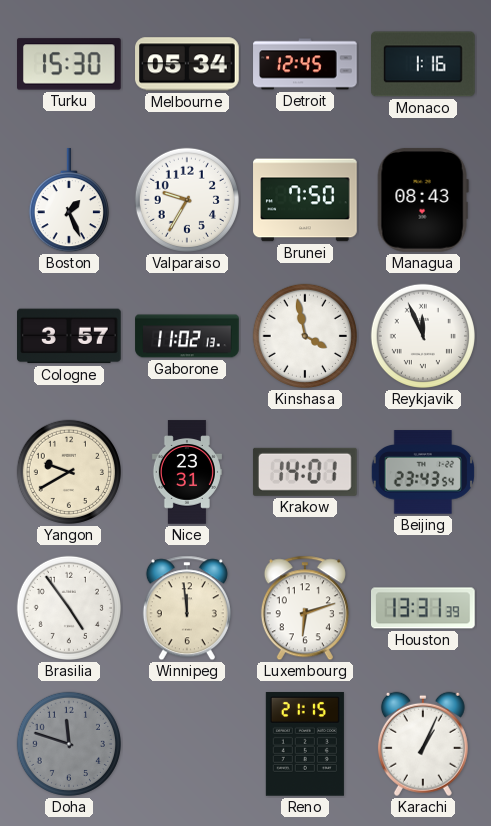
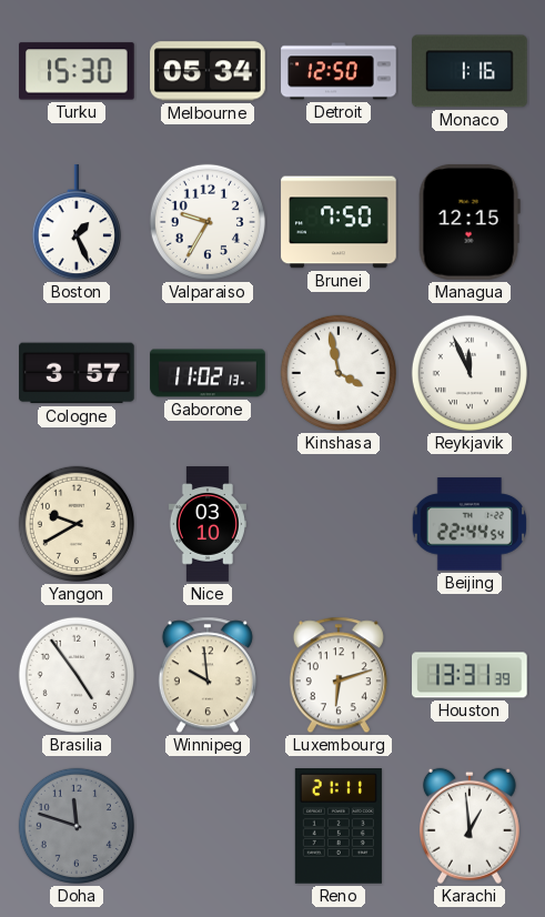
Detroit: 12:45 -> 12:50
Managua: 08:43 -> 12:15
Nice: 23:31 -> 03:10
Krakow: 14:01 -> none
Beijing: 23:43 -> 22:44
Winnipeg: 11:59 -> 9:59
Reno: 21:15 -> 21:11
Karachi: 1:04 -> 12:59
